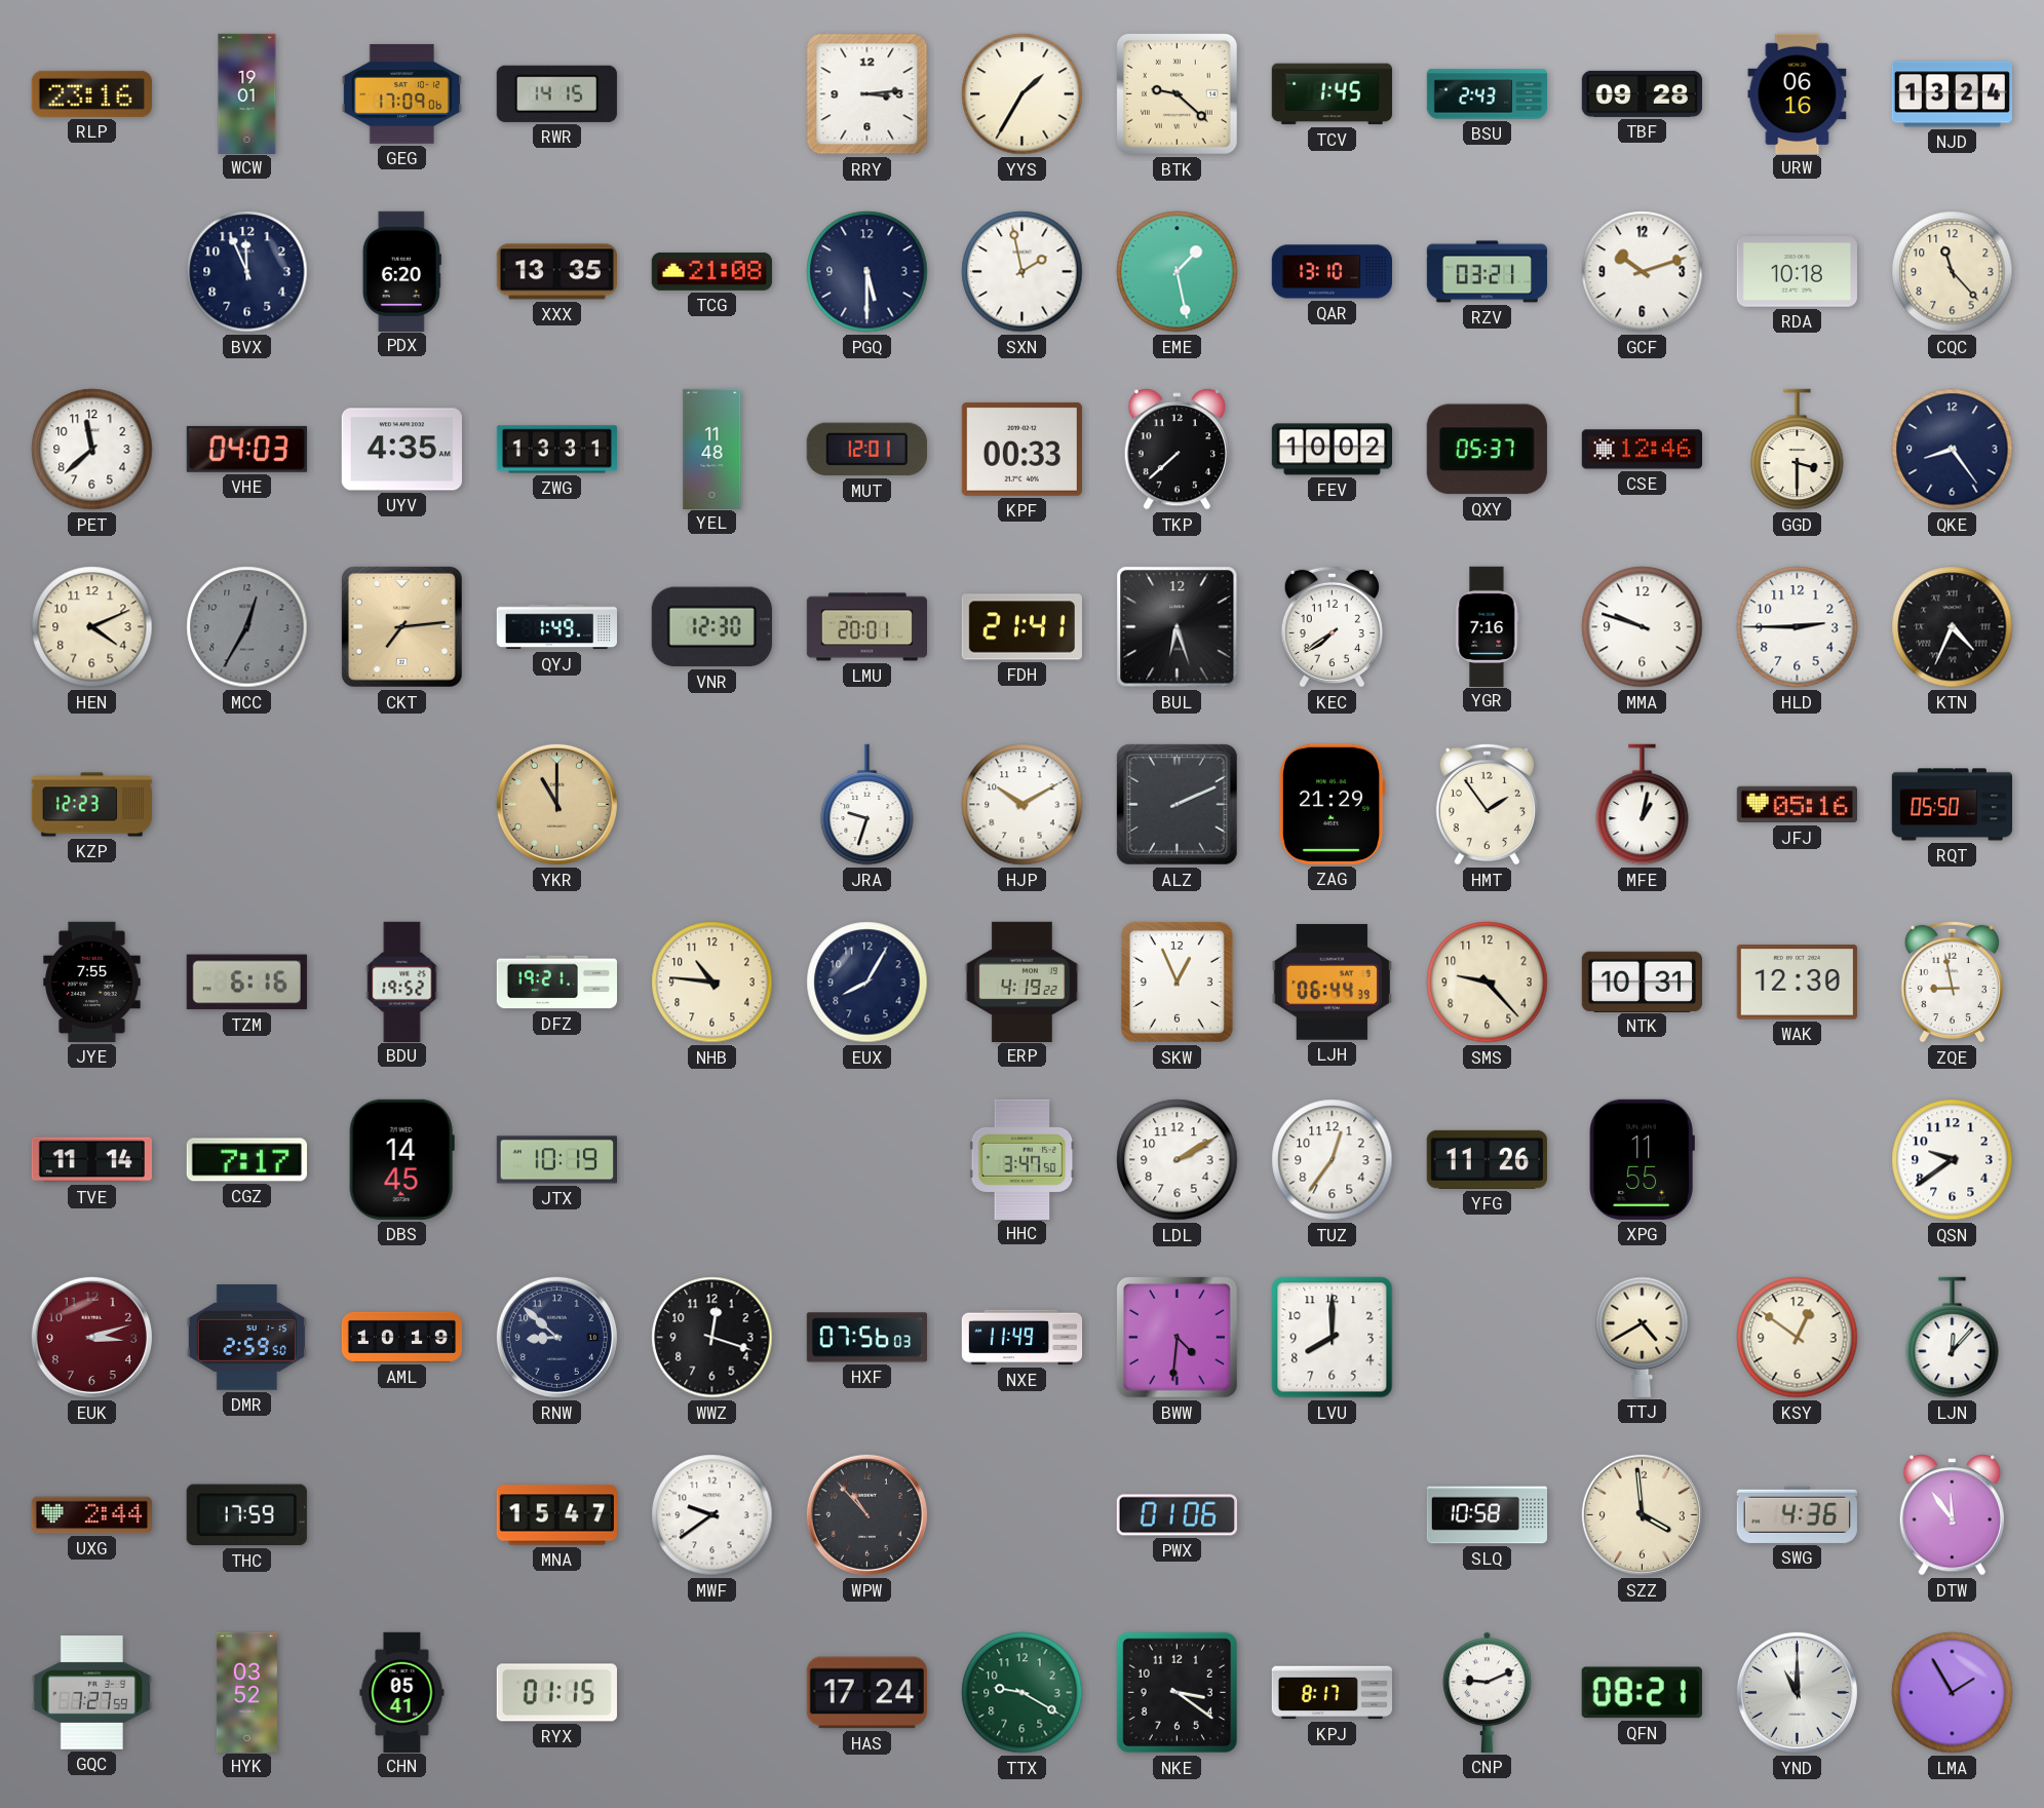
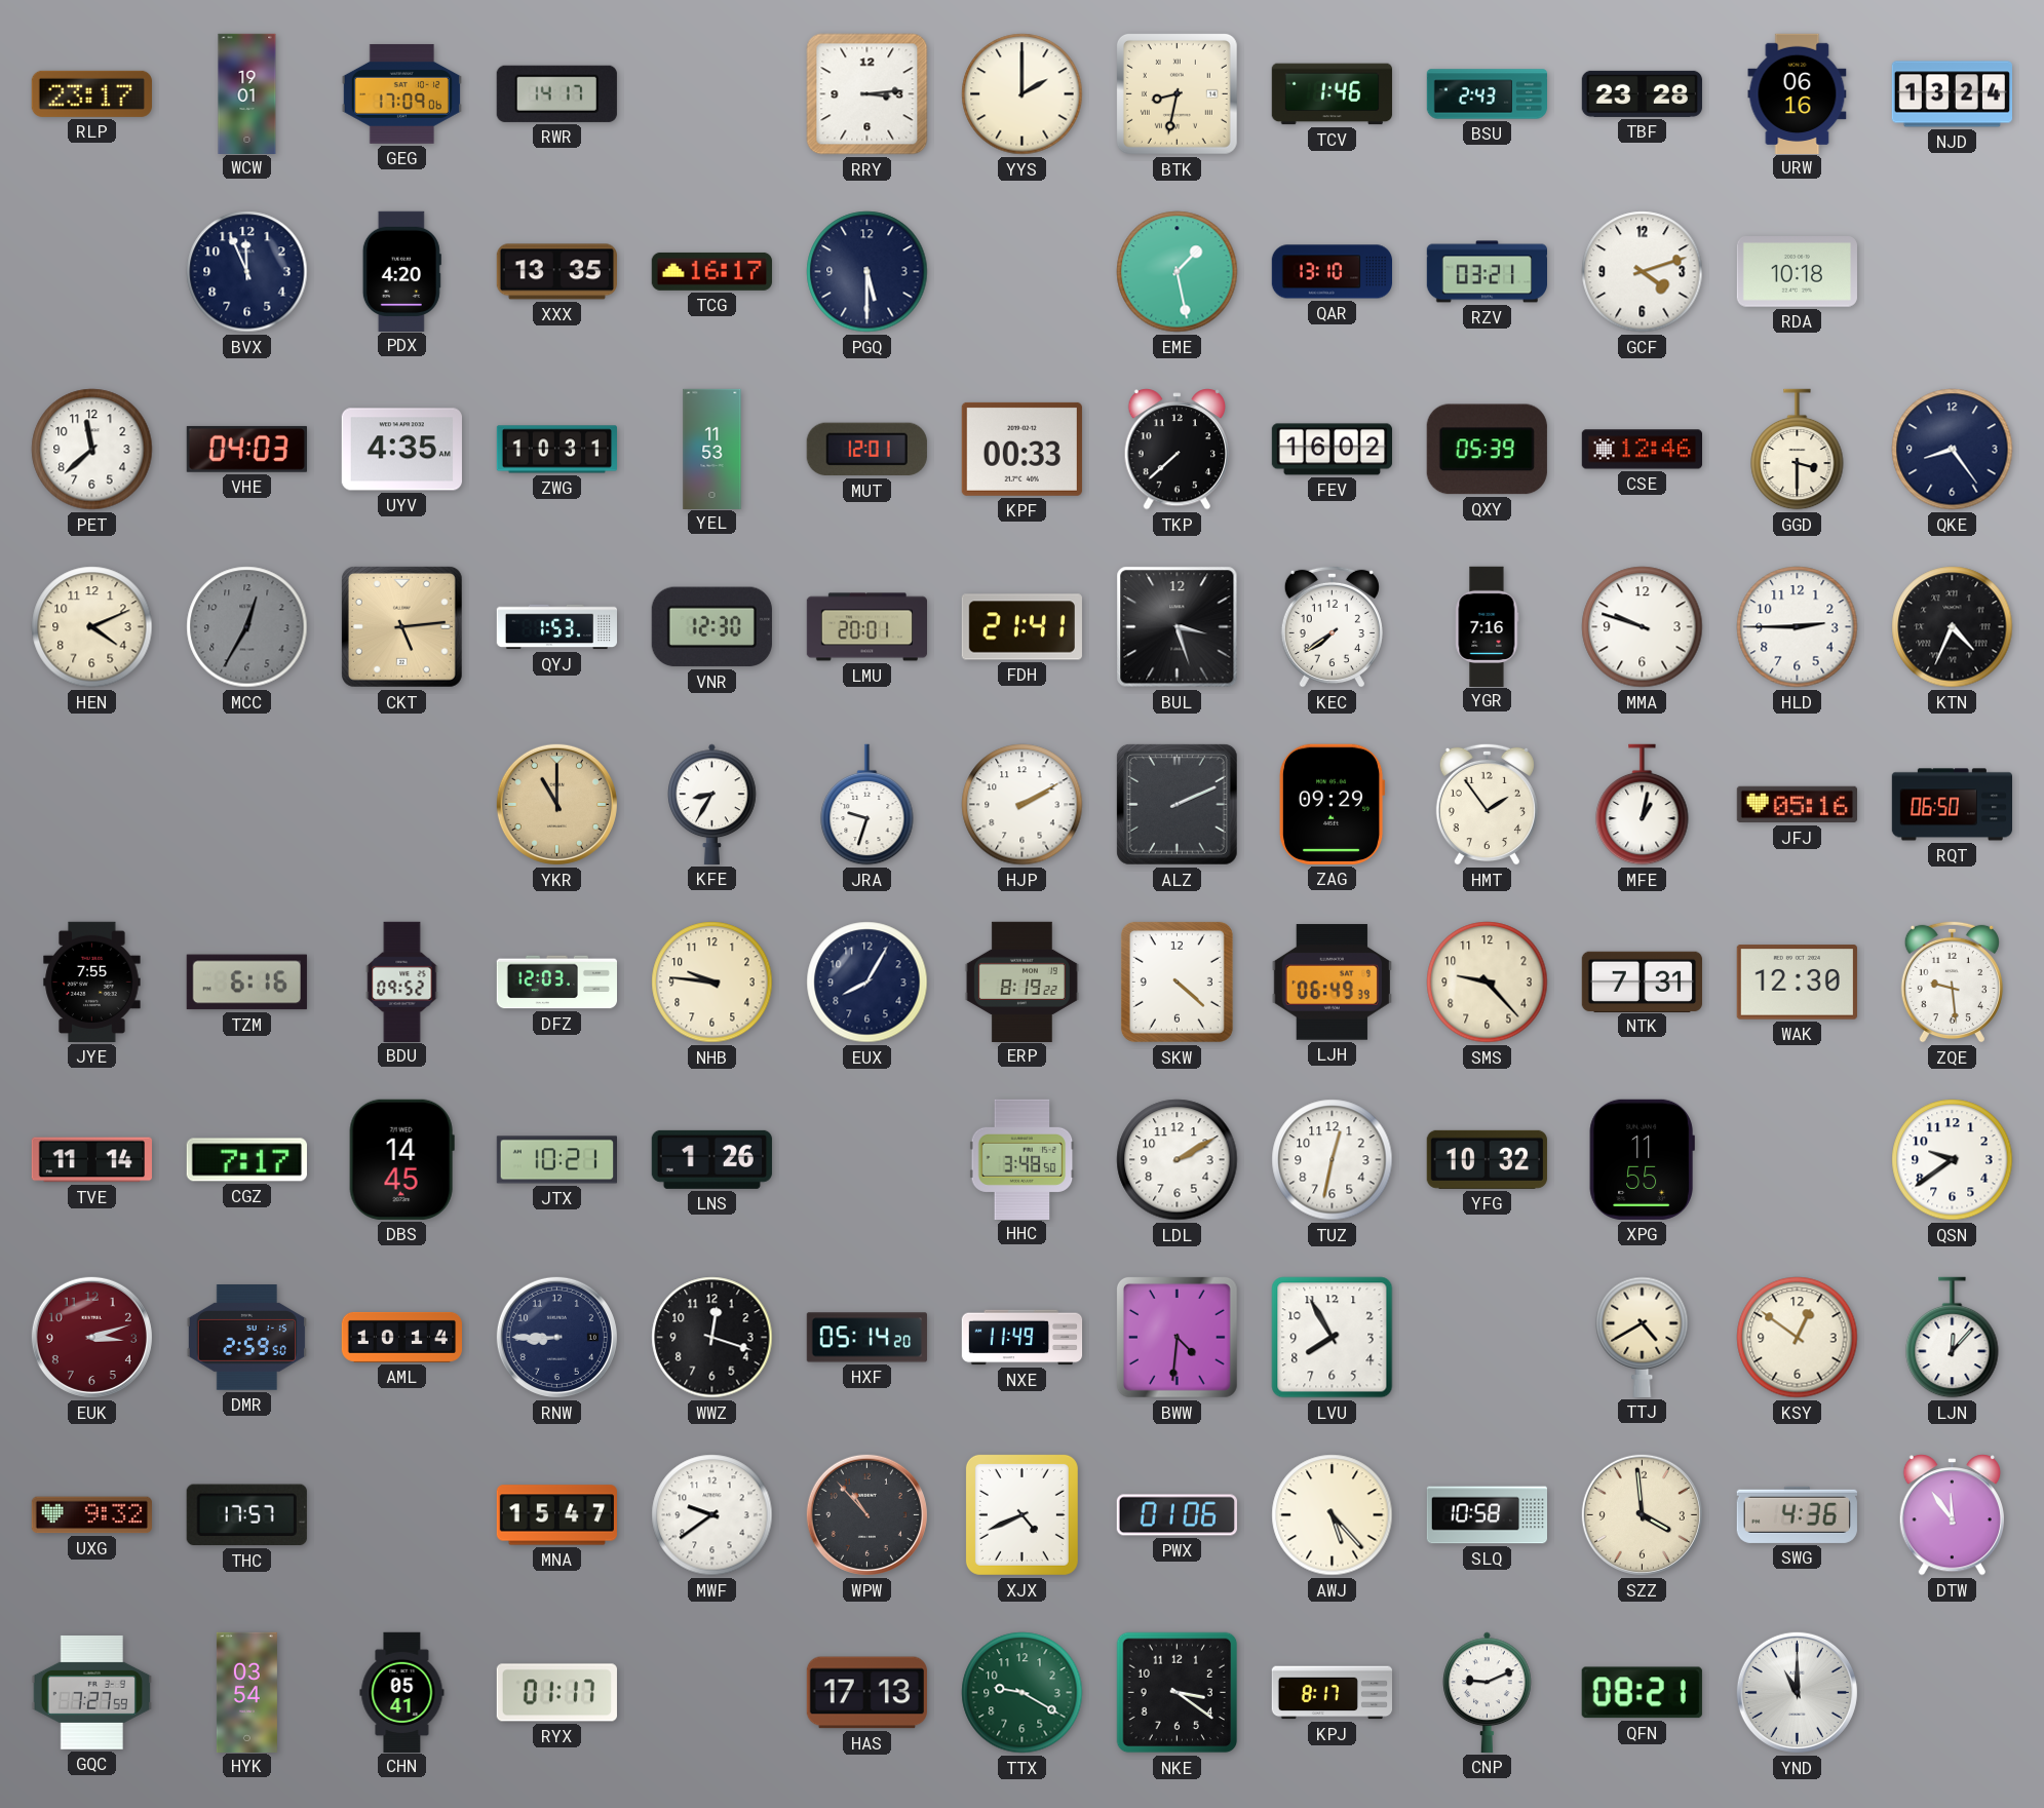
RLP: 23:16 -> 23:17
RWR: 14:15 -> 14:17
YYS: 1:35 -> 2:00
BTK: 9:22 -> 8:32
TCV: 1:45 -> 1:46
TBF: 09:28 -> 23:28
PDX: 6:20 -> 4:20
TCG: 21:08 -> 16:17
SXN: 1:58 -> none
GCF: 10:12 -> 4:12
CQC: 11:23 -> none
ZWG: 13:31 -> 10:31
YEL: 11:48 -> 11:53
FEV: 10:02 -> 16:02
QXY: 05:37 -> 05:39
CKT: 7:14 -> 5:14
QYJ: 1:49 -> 1:53
BUL: 6:27 -> 3:27
KZP: 12:23 -> none
KFE: none -> 8:35
HJP: 10:10 -> 2:10
ZAG: 21:29 -> 09:29
RQT: 05:50 -> 06:50
BDU: 19:52 -> 09:52
DFZ: 19:21 -> 12:03
NHB: 10:46 -> 9:46
ERP: 4:19 -> 8:19
SKW: 12:56 -> 4:22
LJH: 06:44 -> 06:49
NTK: 10:31 -> 7:31
ZQE: 8:58 -> 9:29
JTX: 10:19 -> 10:21
LNS: none -> 1:26
HHC: 3:47 -> 3:48
TUZ: 12:36 -> 12:32
YFG: 11:26 -> 10:32
AML: 10:19 -> 10:14
RNW: 8:52 -> 8:45
HXF: 07:56 -> 05:14
LVU: 8:00 -> 7:55
UXG: 2:44 -> 9:32
THC: 17:59 -> 17:57
XJX: none -> 4:41
AWJ: none -> 5:23
HYK: 03:52 -> 03:54
RYX: 01:15 -> 01:17
HAS: 17:24 -> 17:13
LMA: 1:55 -> none
